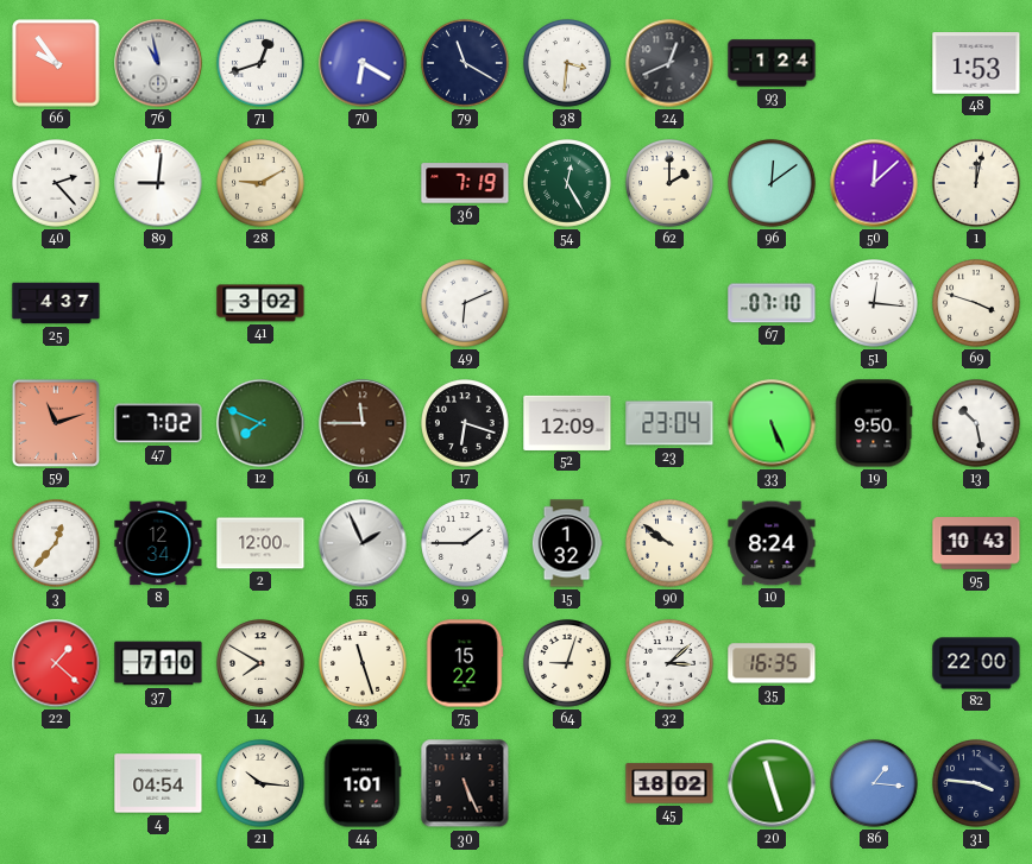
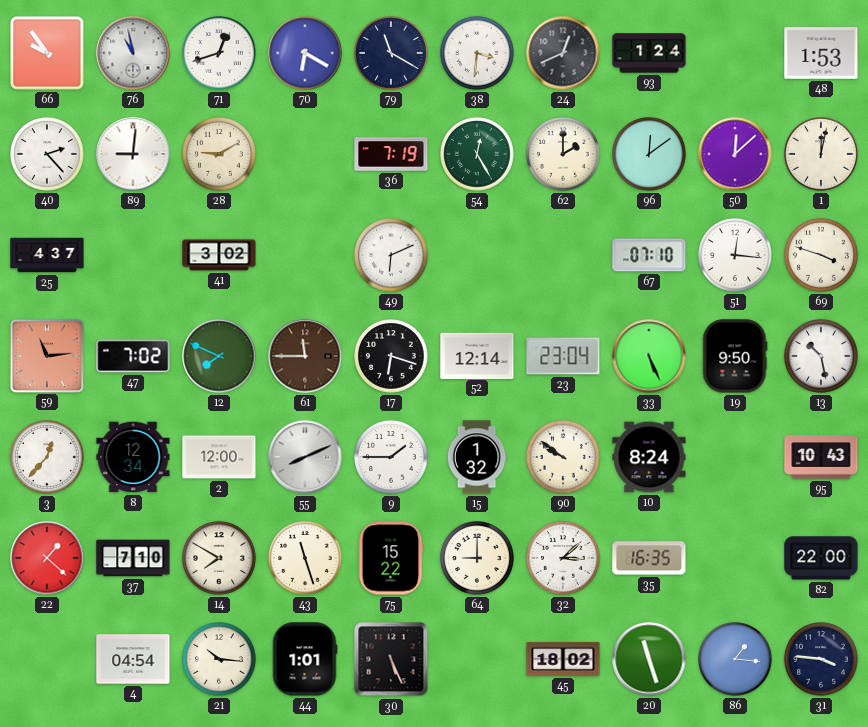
59: 11:12 -> 11:14
52: 12:09 -> 12:14
55: 1:56 -> 8:11
64: 9:03 -> 9:00
